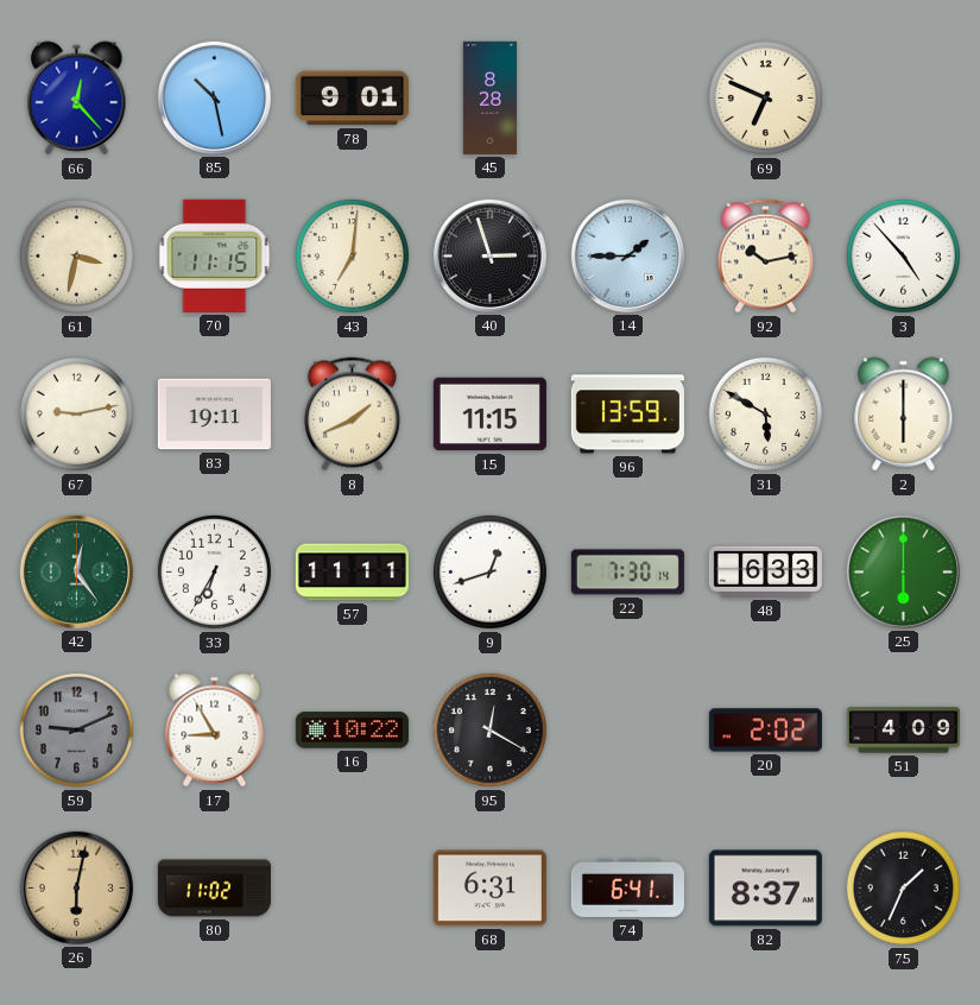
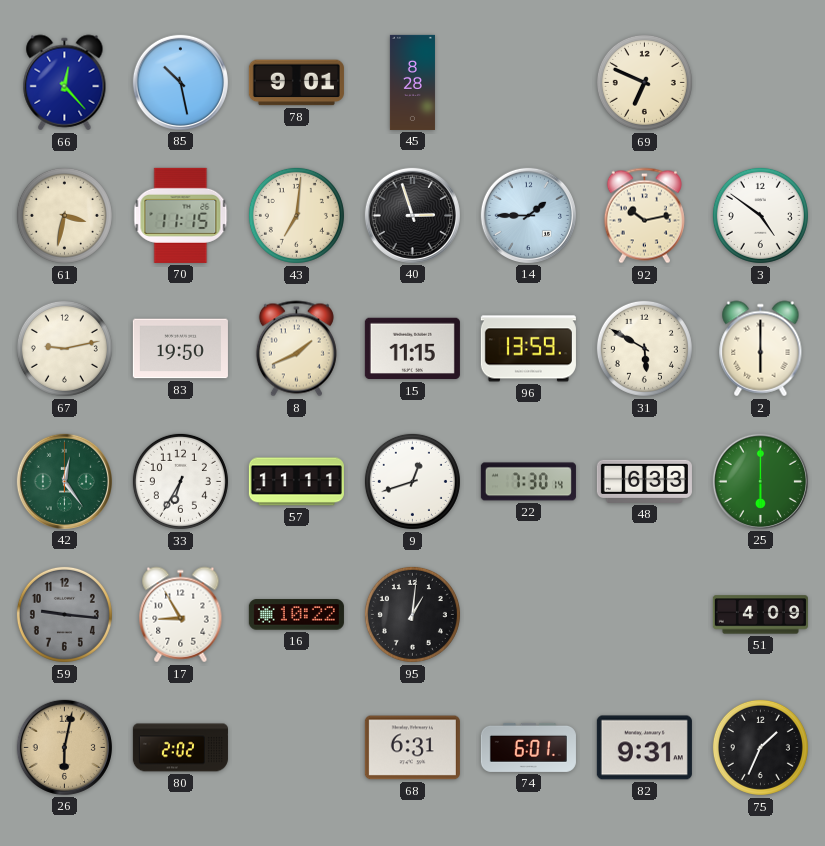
3: 4:53 -> 4:51
83: 19:11 -> 19:50
59: 9:11 -> 9:16
95: 12:20 -> 1:01
20: 2:02 -> none
80: 11:02 -> 2:02
74: 6:41 -> 6:01
82: 8:37 -> 9:31
